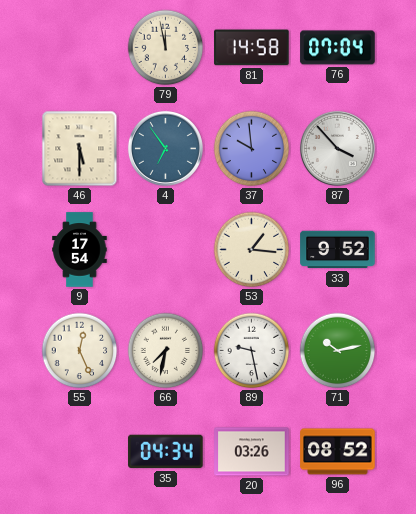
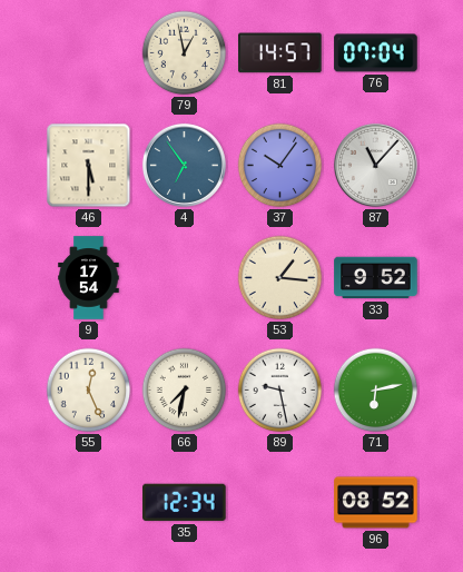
79: 11:58 -> 12:58
81: 14:58 -> 14:57
37: 9:59 -> 10:06
87: 3:53 -> 11:07
71: 10:13 -> 6:13
35: 04:34 -> 12:34
20: 03:26 -> none
